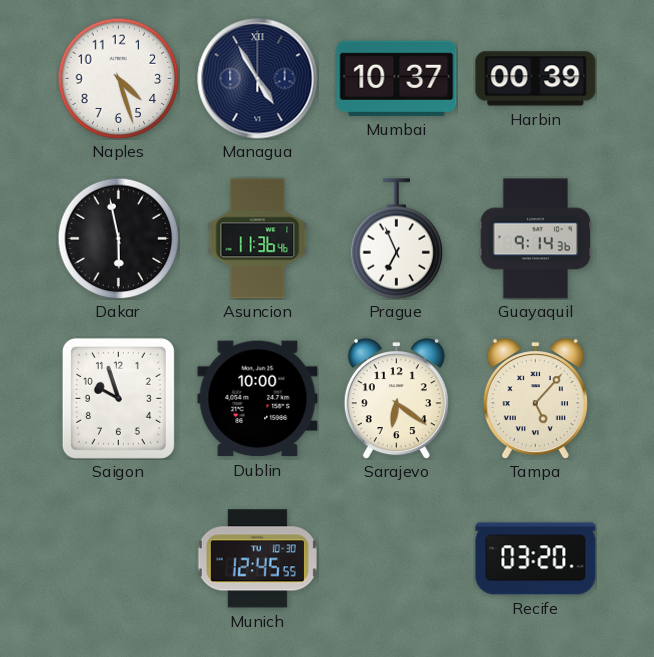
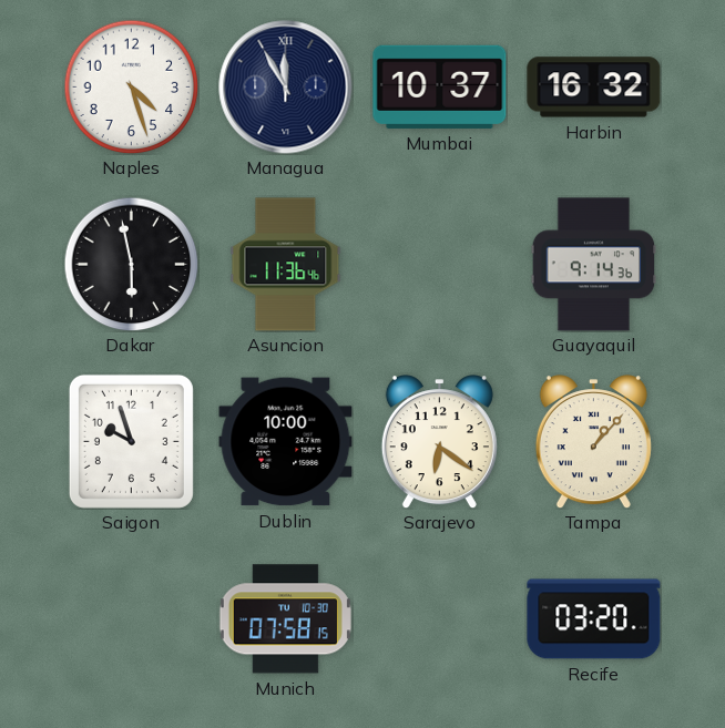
Managua: 4:55 -> 11:55
Harbin: 00:39 -> 16:32
Prague: 6:56 -> none
Tampa: 5:07 -> 1:07
Munich: 12:45 -> 07:58
